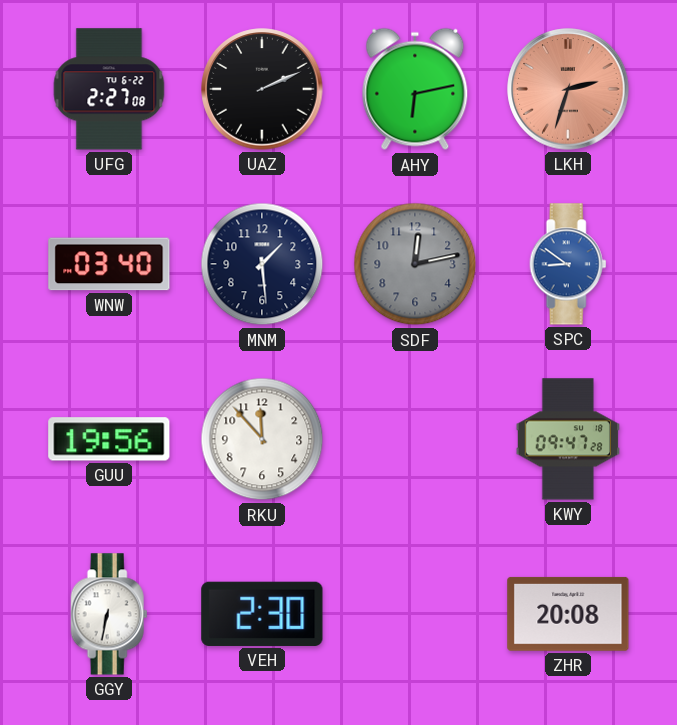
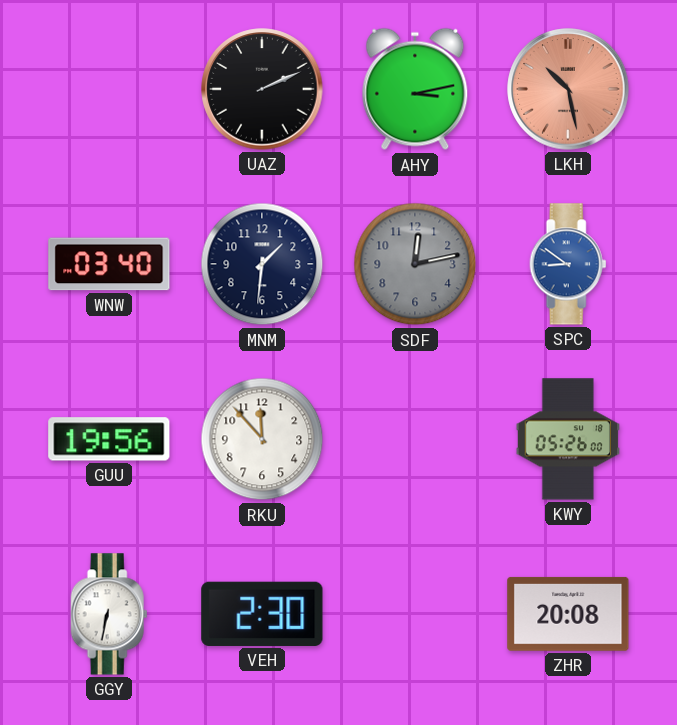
UFG: 2:27 -> none
AHY: 6:13 -> 3:13
LKH: 2:33 -> 10:28
MNM: 1:29 -> 1:31
KWY: 09:47 -> 05:26
